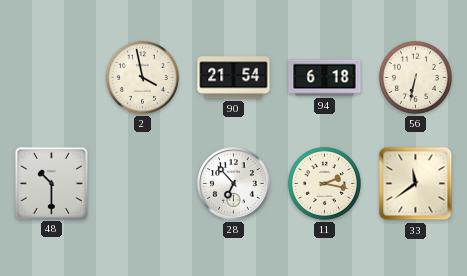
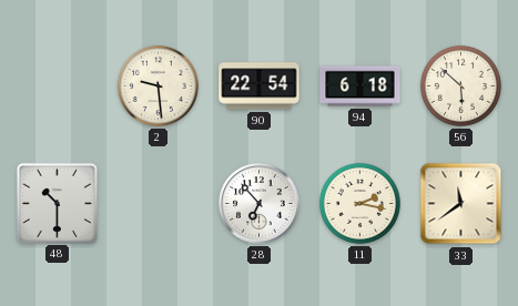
2: 3:58 -> 9:29
90: 21:54 -> 22:54
56: 6:32 -> 5:52
